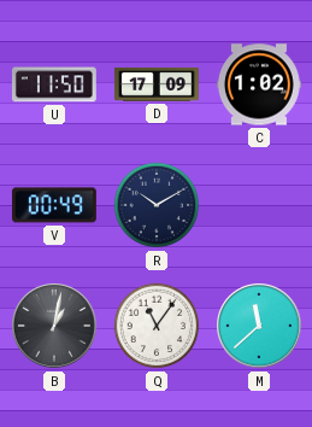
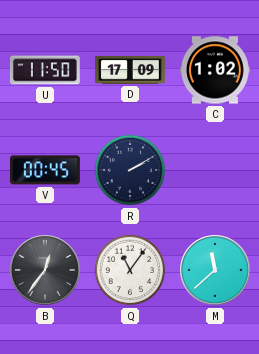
V: 00:49 -> 00:45
R: 10:10 -> 2:10
B: 1:02 -> 12:36
